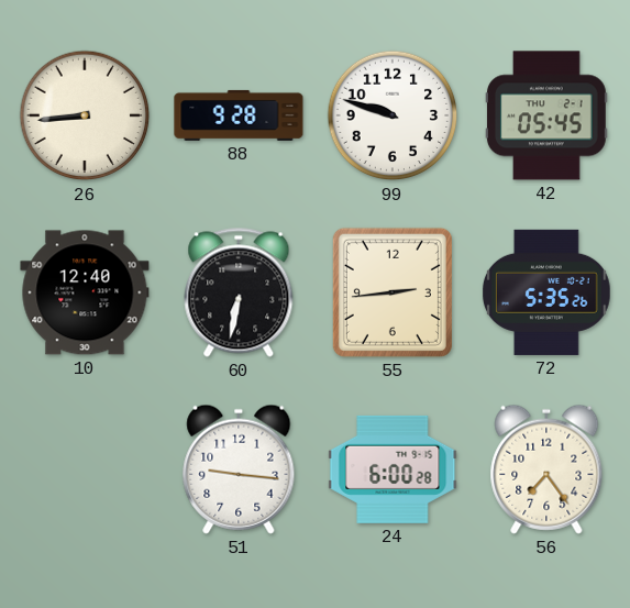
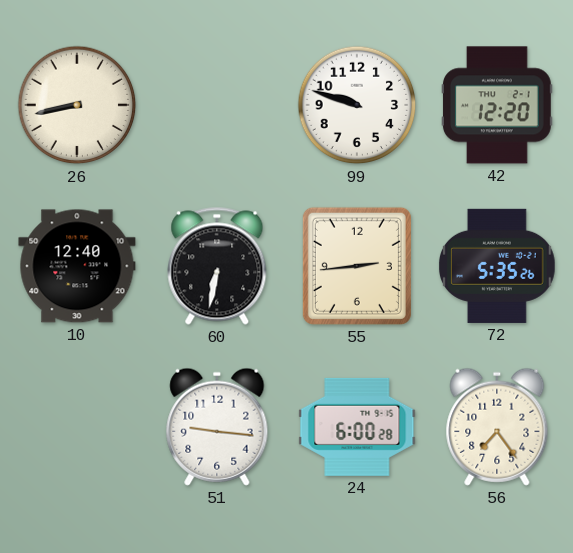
26: 8:44 -> 8:43
88: 9:28 -> none
42: 05:45 -> 12:20
